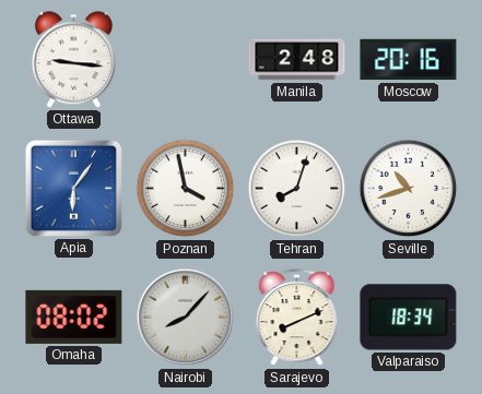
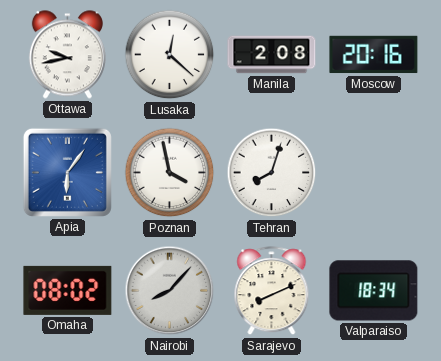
Ottawa: 9:16 -> 9:43
Lusaka: none -> 12:22
Manila: 2:48 -> 2:08
Seville: 10:42 -> none
